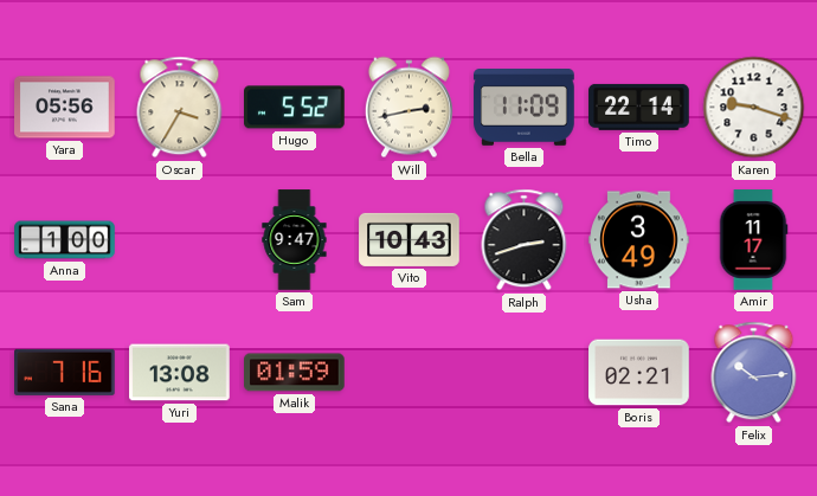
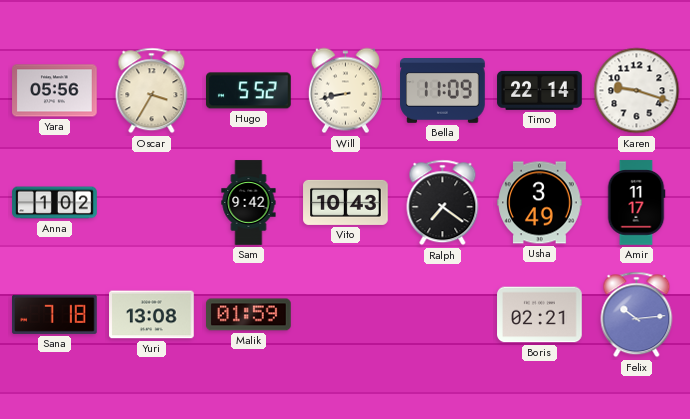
Will: 2:43 -> 8:43
Anna: 1:00 -> 1:02
Sam: 9:47 -> 9:42
Ralph: 2:42 -> 7:21
Sana: 7:16 -> 7:18
